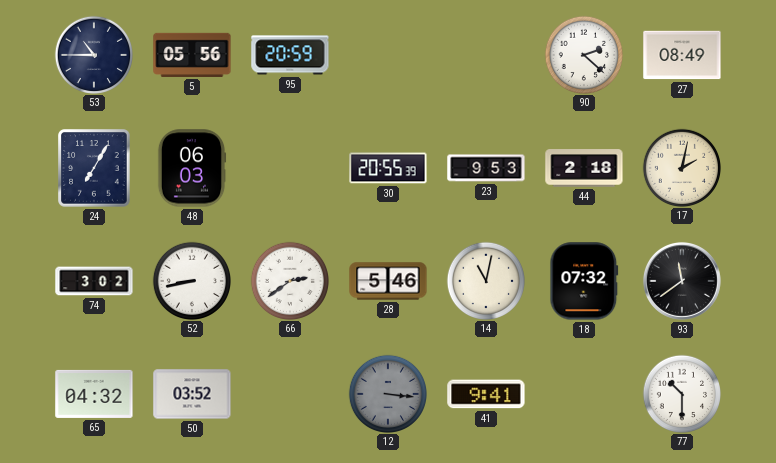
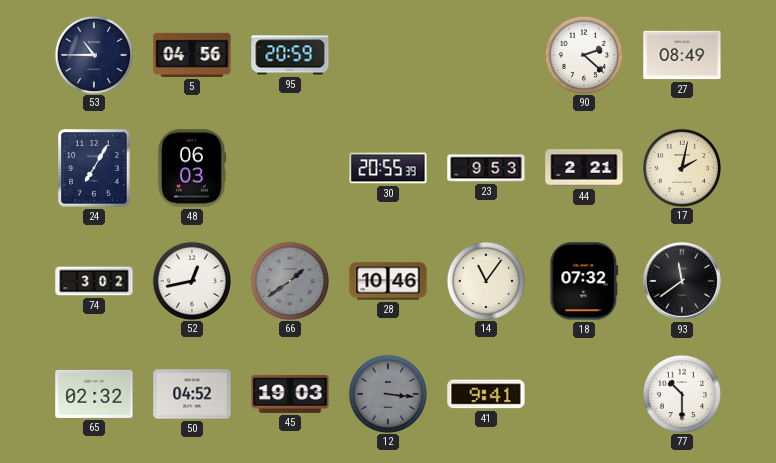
5: 05:56 -> 04:56
44: 2:18 -> 2:21
52: 8:43 -> 12:43
66: 2:39 -> 1:39
66 dial: white -> grey
28: 5:46 -> 10:46
14: 11:02 -> 11:06
65: 04:32 -> 02:32
50: 03:52 -> 04:52
45: none -> 19:03
